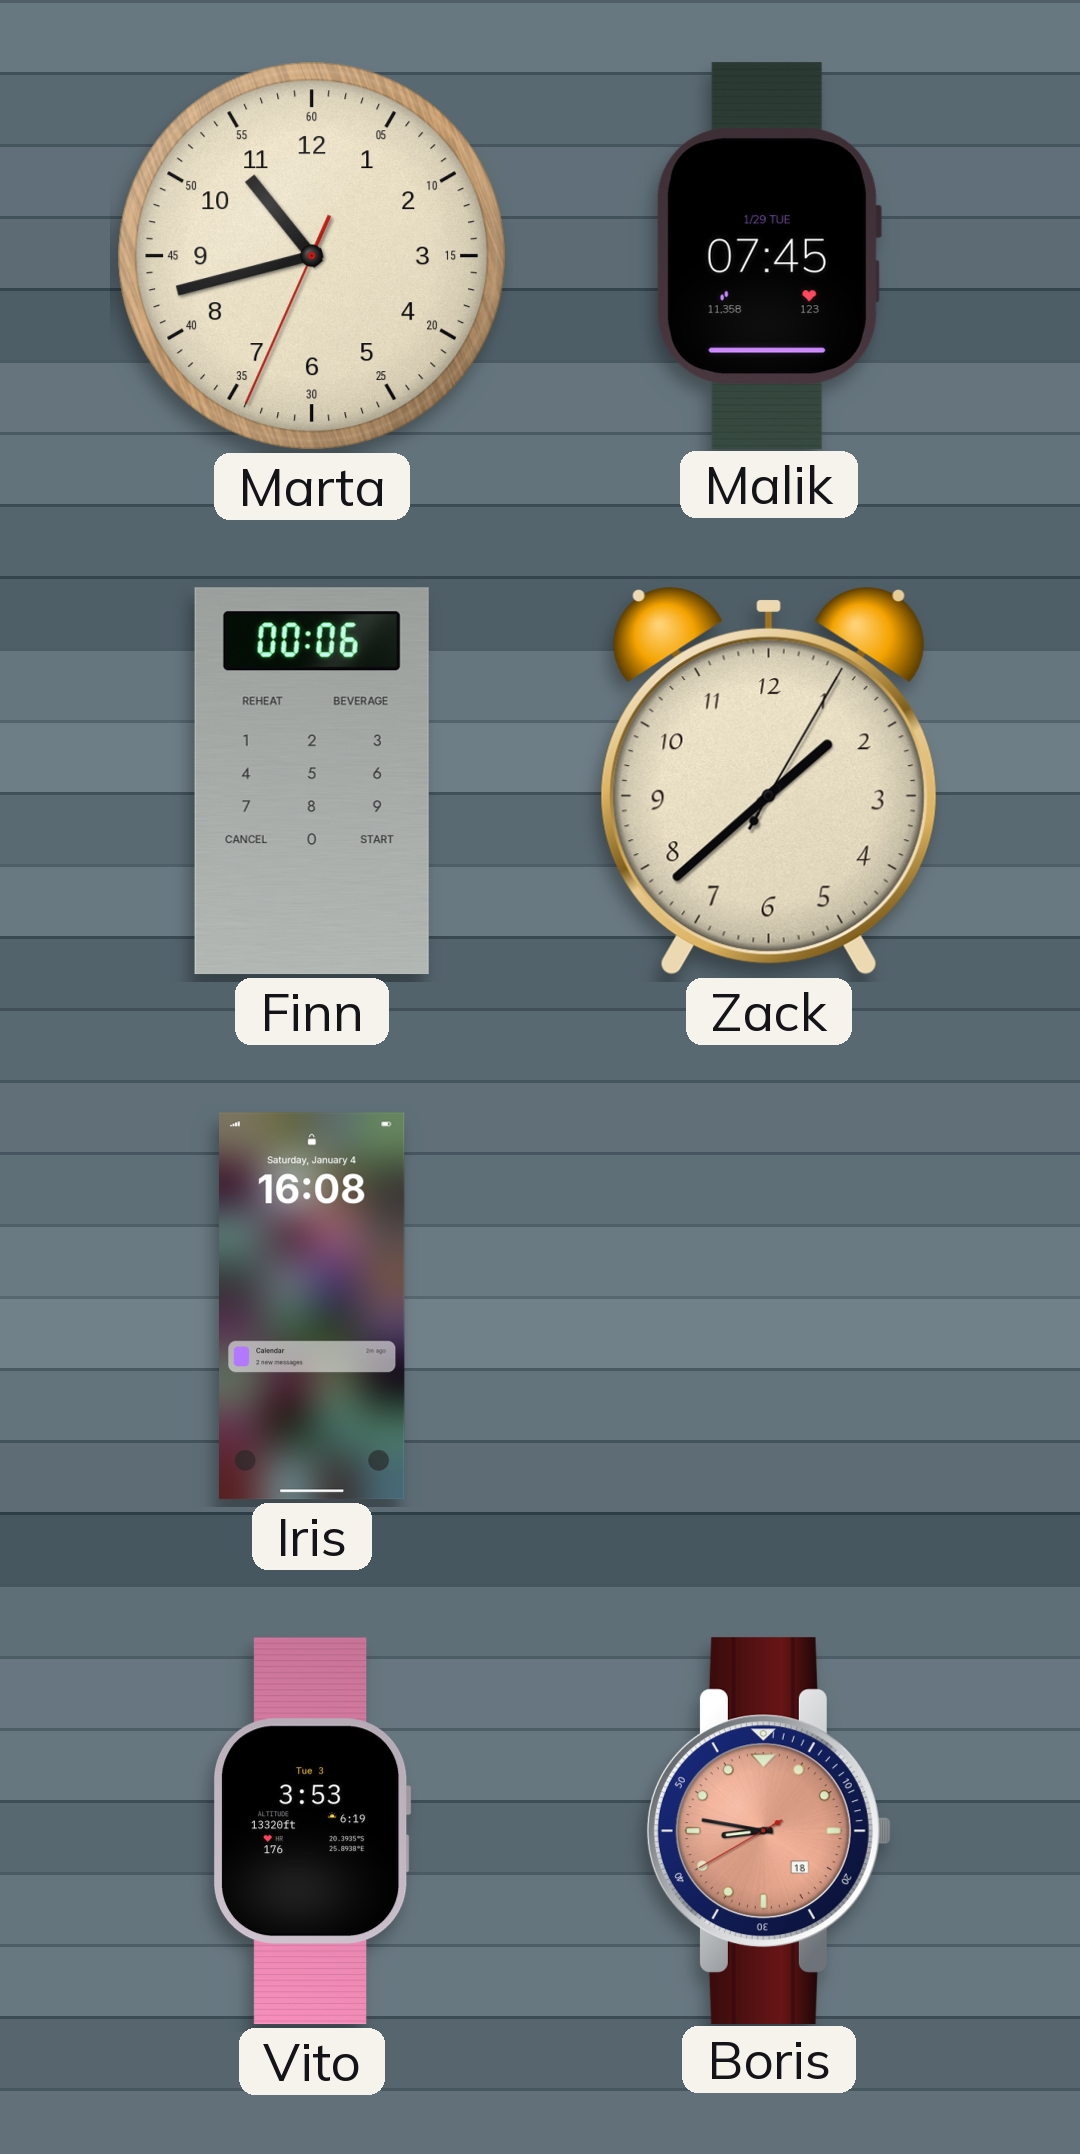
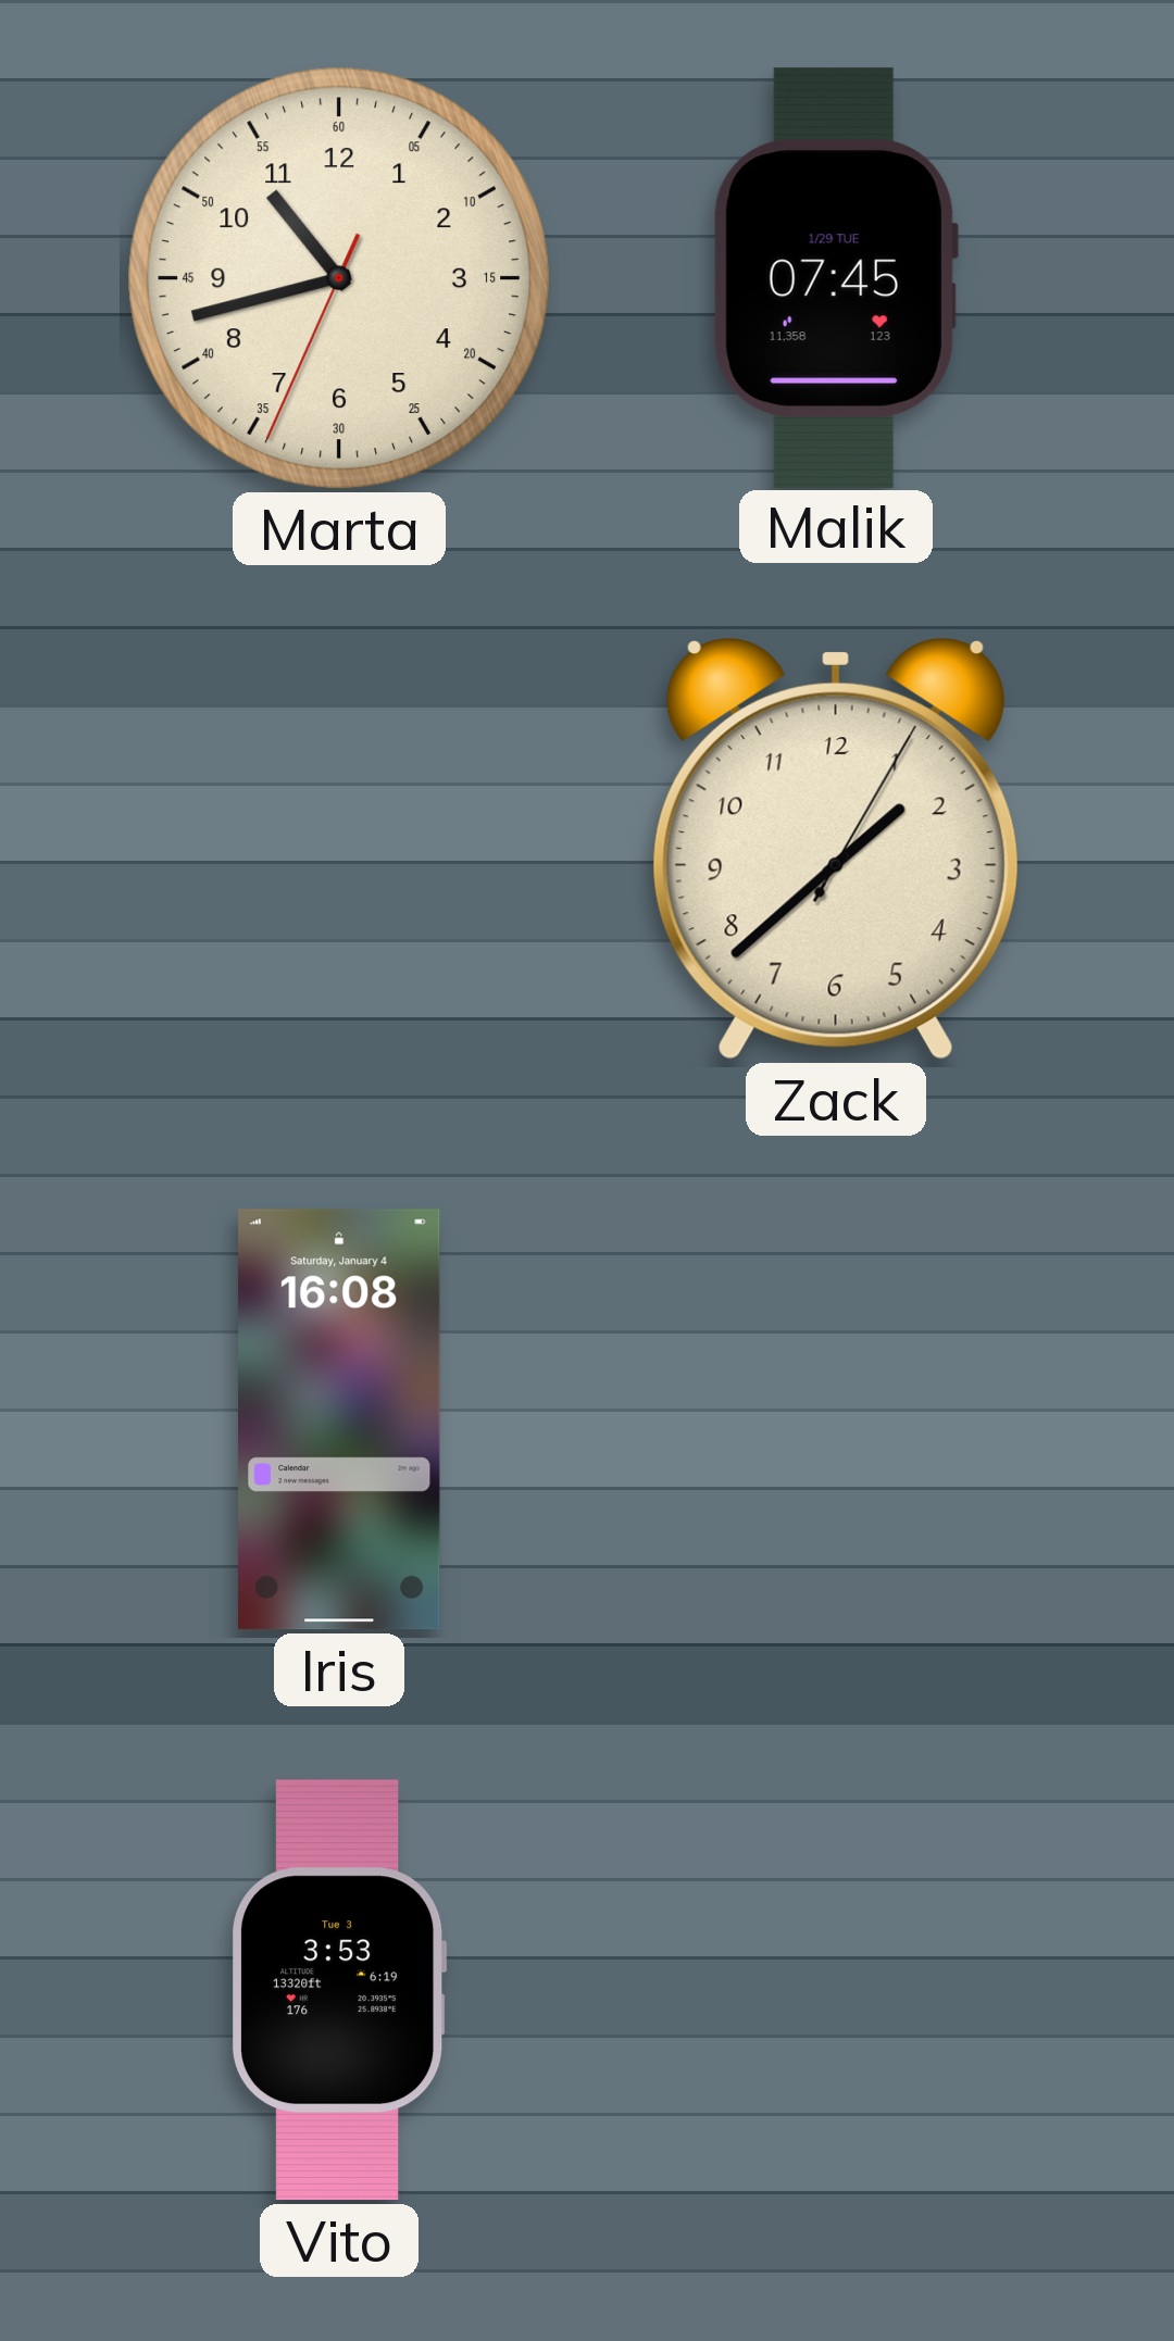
Finn: 00:06 -> none
Boris: 8:46 -> none
